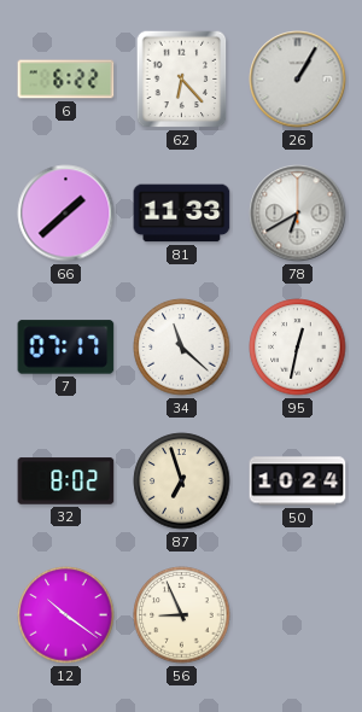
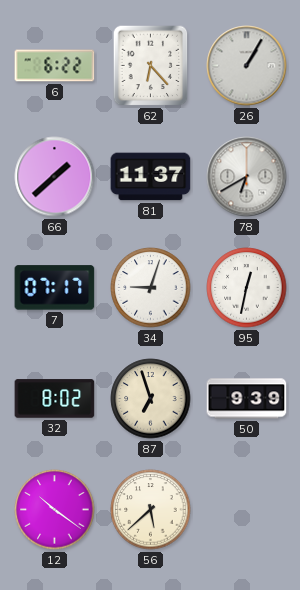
81: 11:33 -> 11:37
34: 11:22 -> 9:03
50: 10:24 -> 9:39
56: 8:56 -> 5:38
